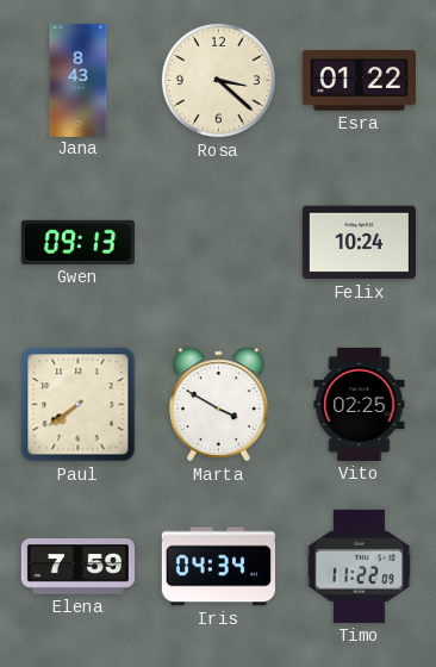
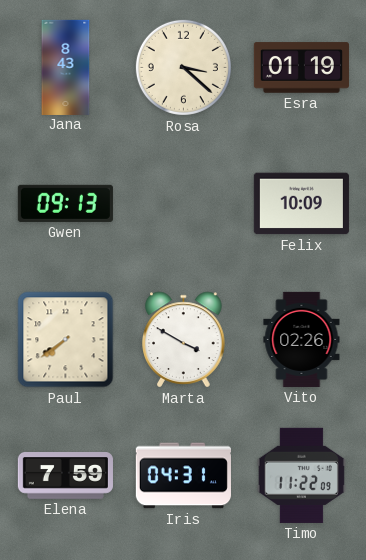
Esra: 01:22 -> 01:19
Felix: 10:24 -> 10:09
Vito: 02:25 -> 02:26
Iris: 04:34 -> 04:31
